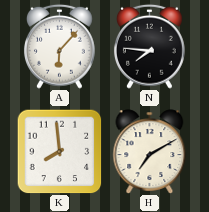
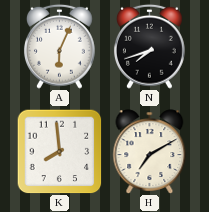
A: 6:07 -> 6:04
N: 7:46 -> 7:42
